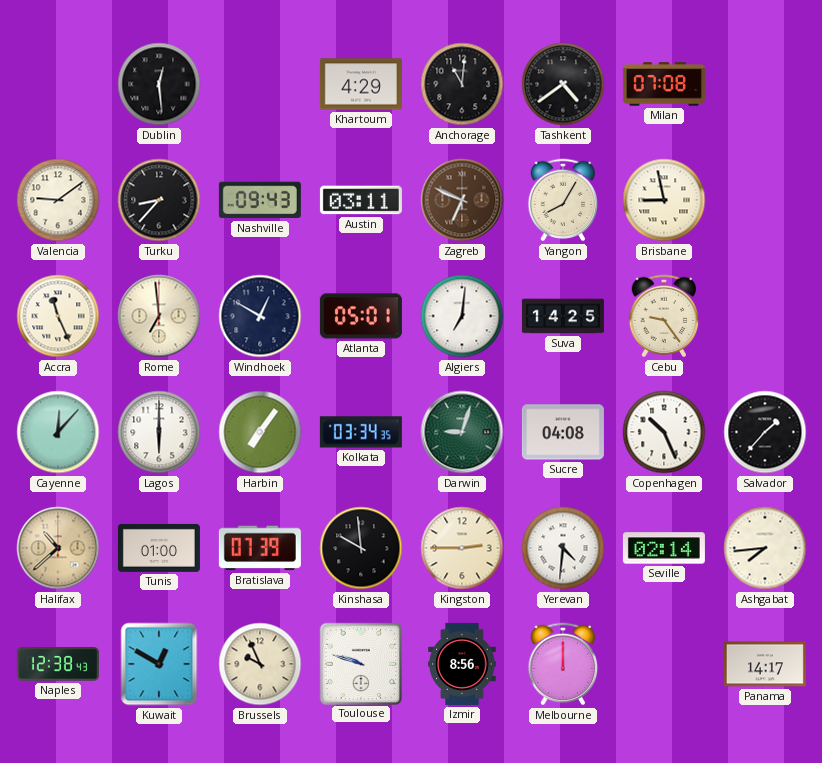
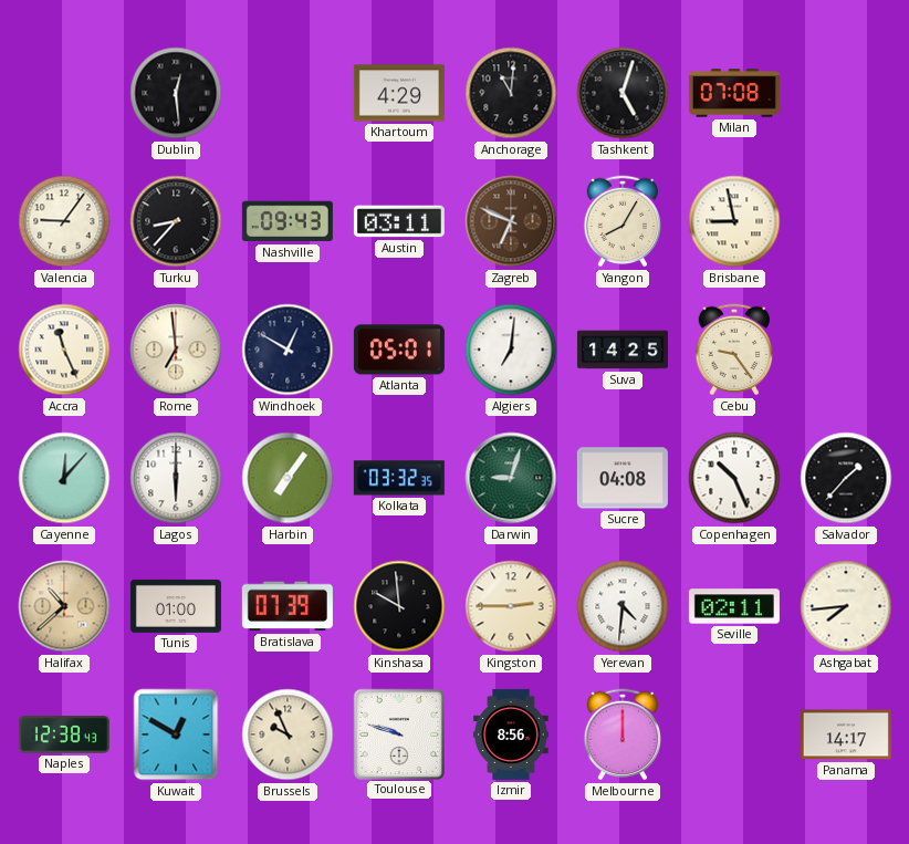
Tashkent: 4:39 -> 5:03
Valencia: 9:09 -> 9:06
Kolkata: 03:34 -> 03:32
Seville: 02:14 -> 02:11
